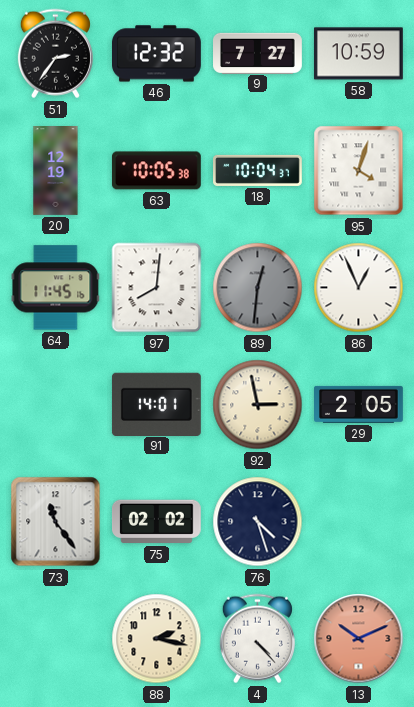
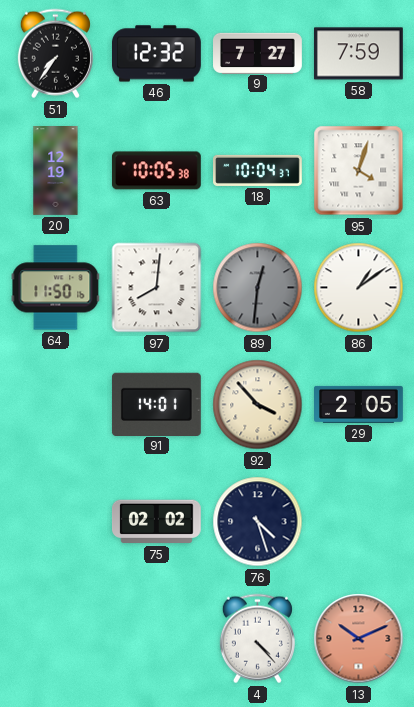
51: 2:36 -> 7:36
58: 10:59 -> 7:59
64: 11:45 -> 11:50
86: 12:56 -> 1:09
92: 2:58 -> 3:53
73: 11:24 -> none
88: 2:17 -> none
